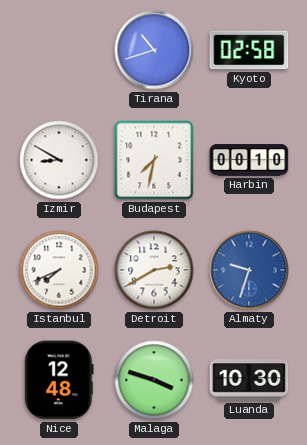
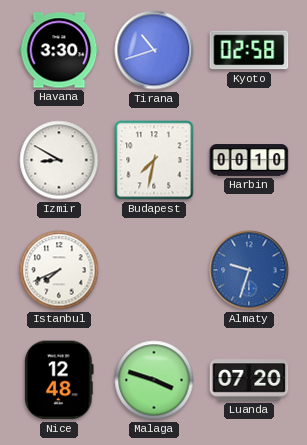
Havana: none -> 3:30
Detroit: 2:40 -> none
Luanda: 10:30 -> 07:20
